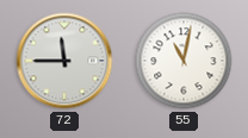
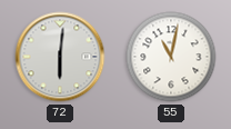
72: 11:45 -> 6:01
